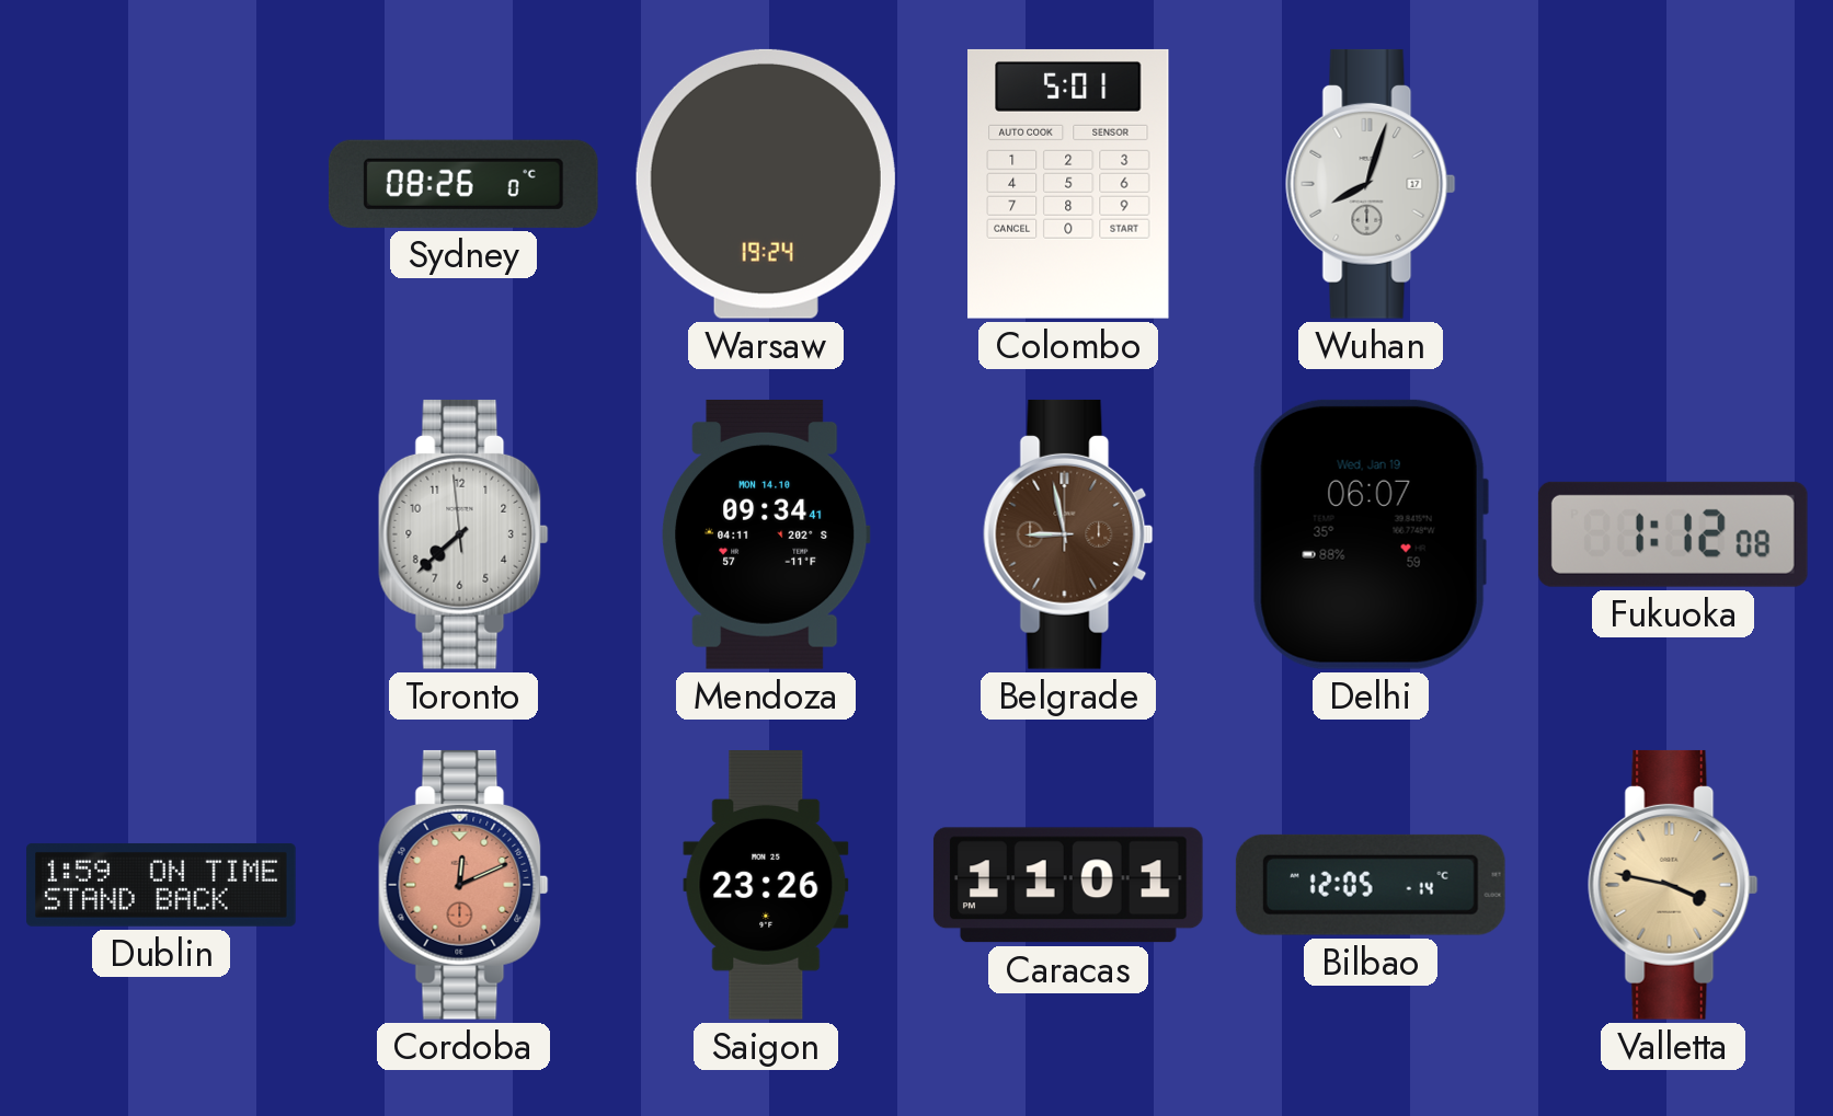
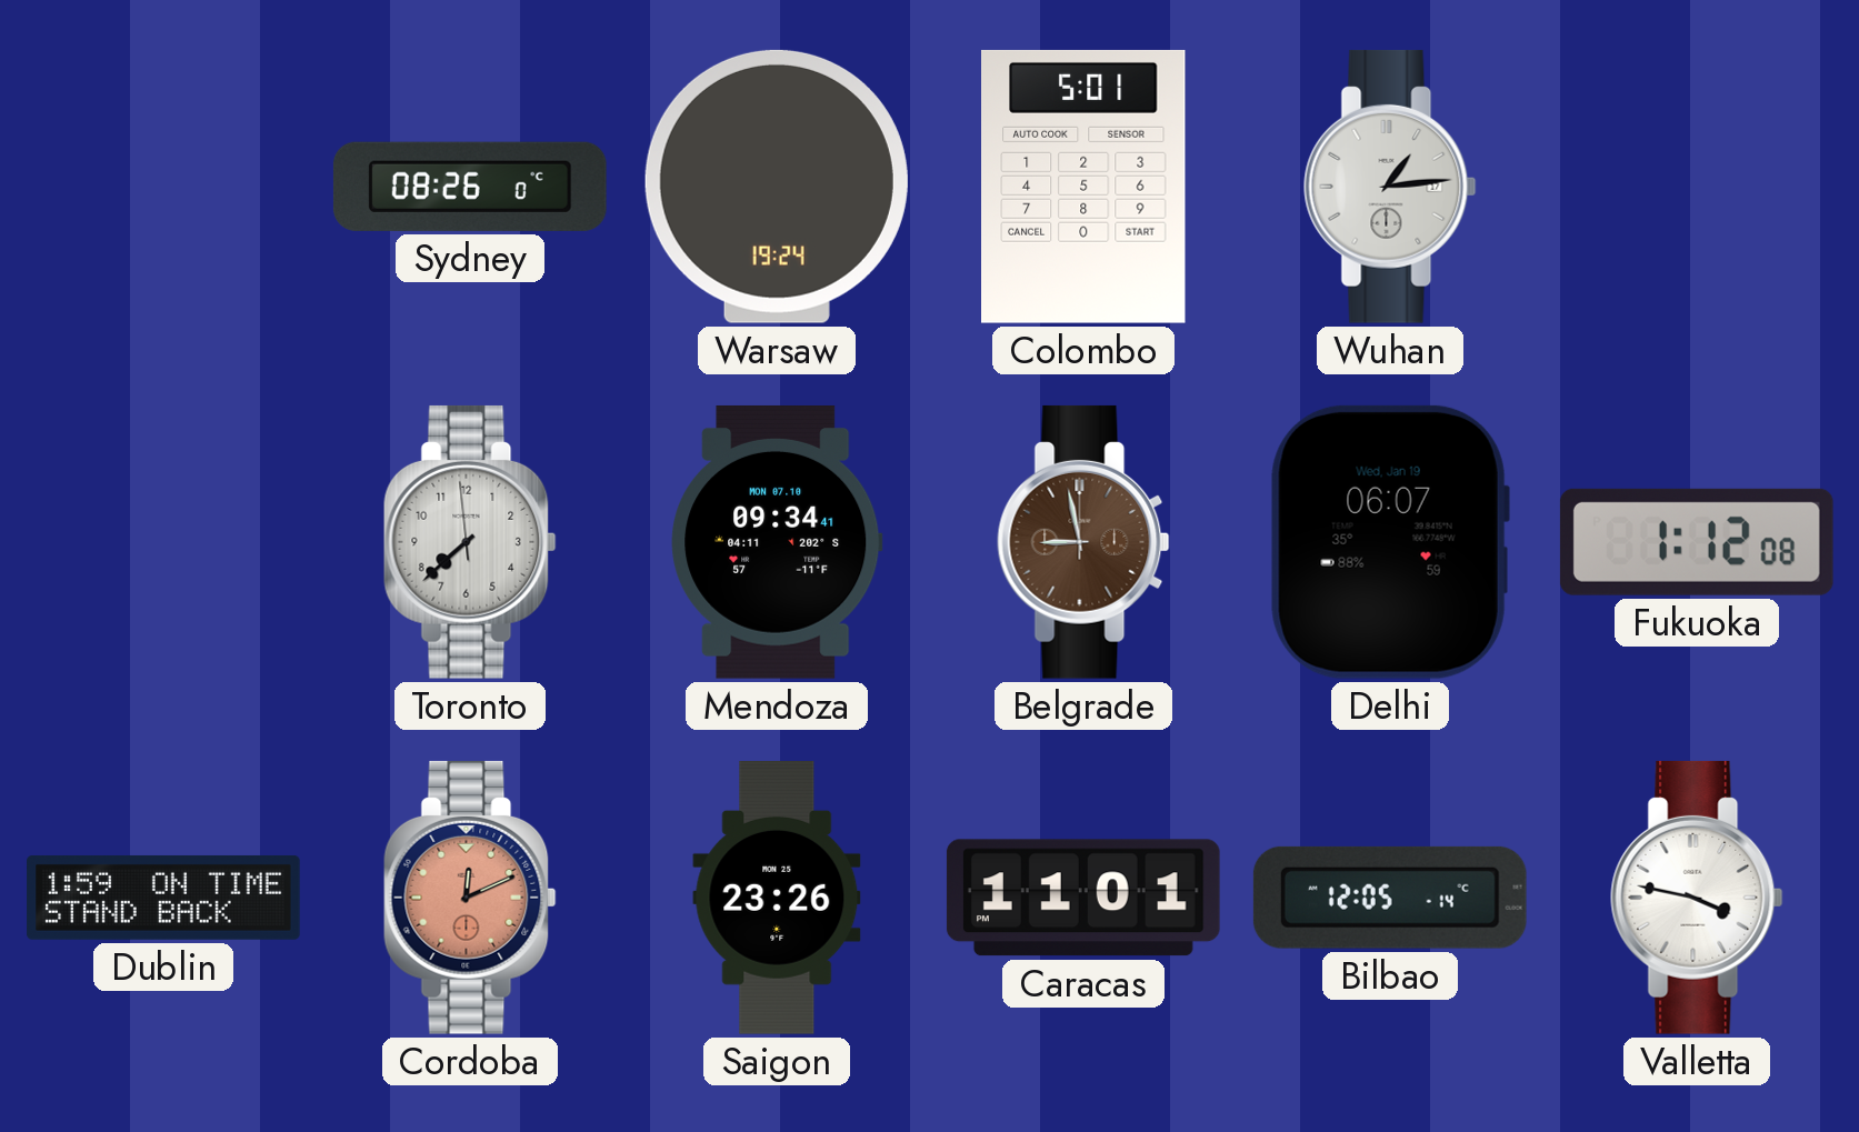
Wuhan: 8:03 -> 1:14
Mendoza date: MON 14.10 -> MON 07.10
Valletta dial: champagne -> white
